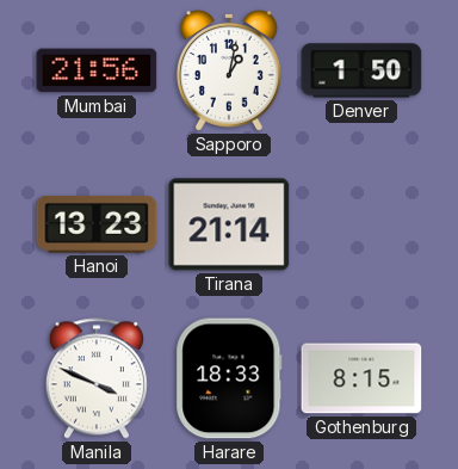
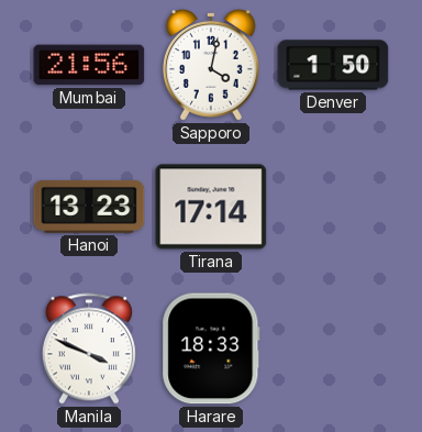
Sapporo: 1:02 -> 4:02
Tirana: 21:14 -> 17:14
Gothenburg: 8:15 -> none
